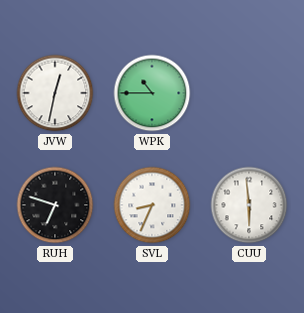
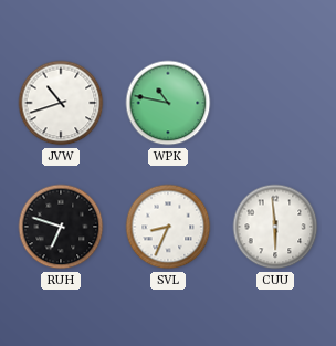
JVW: 12:32 -> 10:42
WPK: 10:45 -> 10:47
